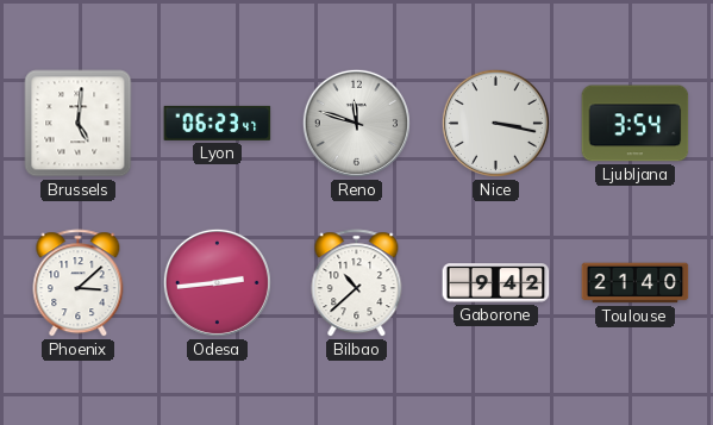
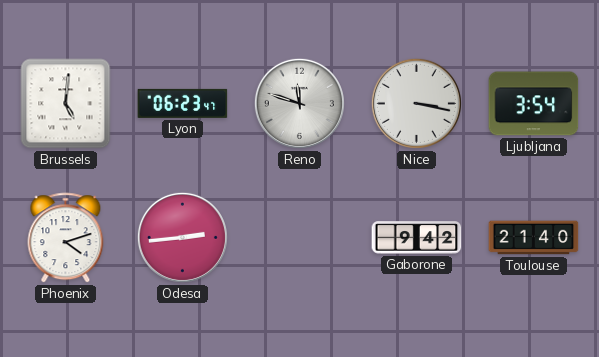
Phoenix: 3:08 -> 4:12
Bilbao: 10:38 -> none
